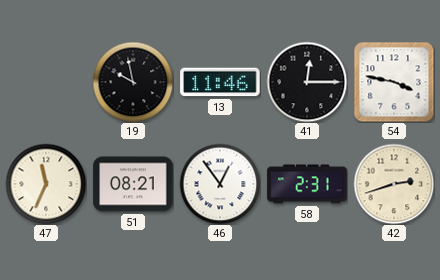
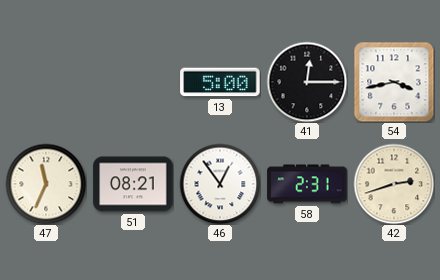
19: 9:58 -> none
13: 11:46 -> 5:00
54: 3:47 -> 3:43
